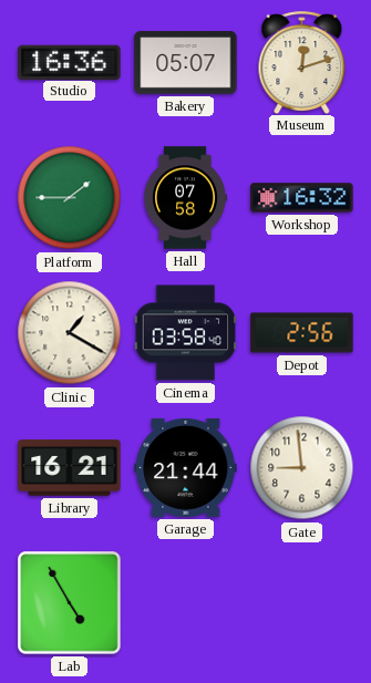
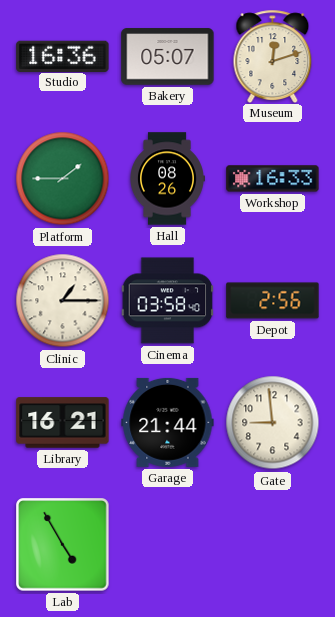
Hall: 07:58 -> 08:26
Workshop: 16:32 -> 16:33
Clinic: 1:20 -> 1:15
